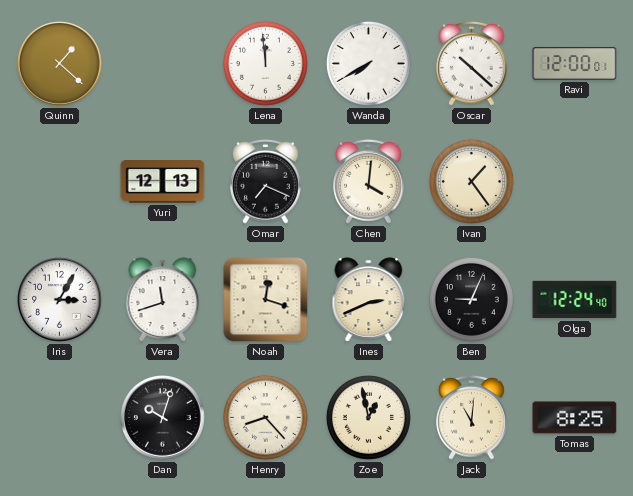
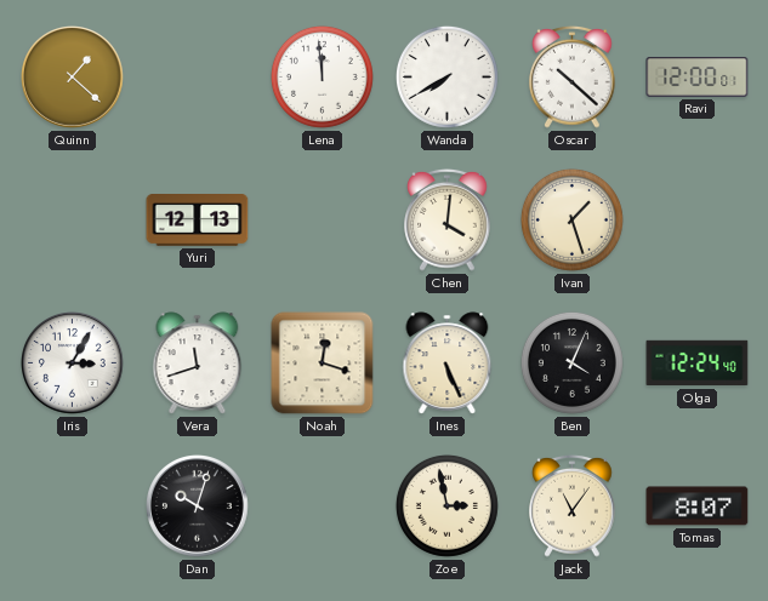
Omar: 7:19 -> none
Ivan: 1:24 -> 1:27
Ines: 2:41 -> 5:26
Ben: 9:04 -> 4:04
Henry: 8:23 -> none
Zoe: 12:58 -> 2:58
Jack: 11:01 -> 11:06
Tomas: 8:25 -> 8:07
